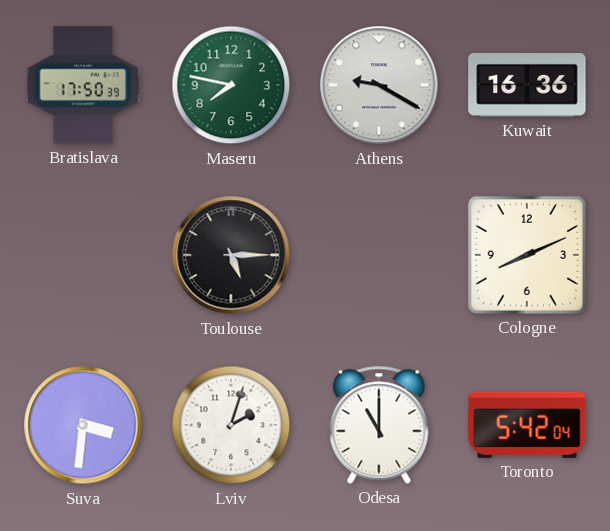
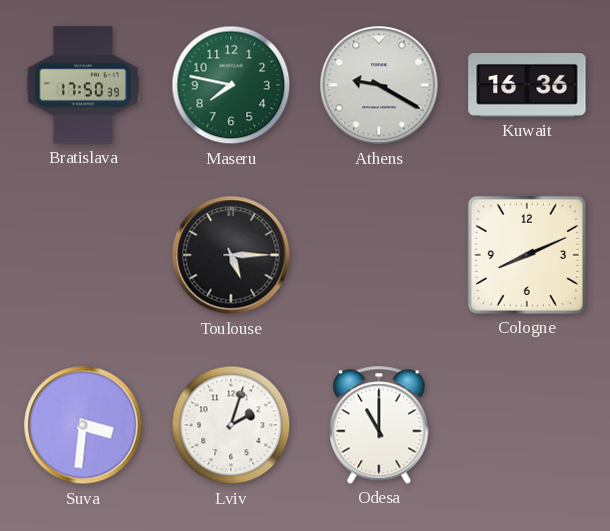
Toronto: 5:42 -> none
